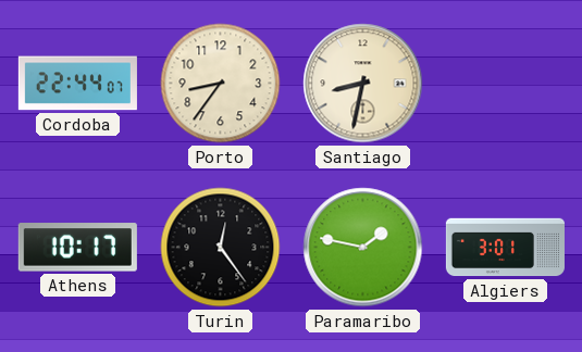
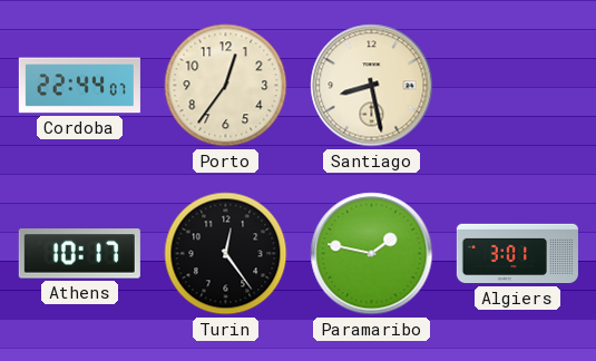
Porto: 8:36 -> 12:36
Santiago: 8:32 -> 8:28
